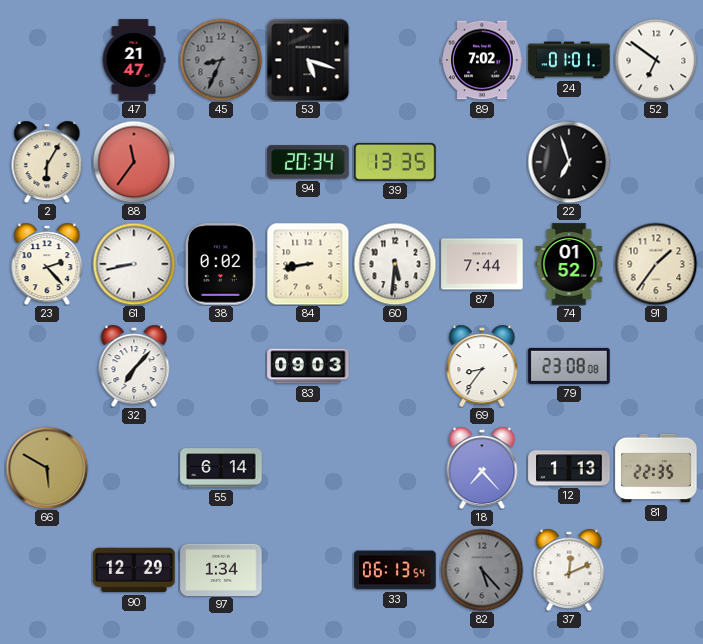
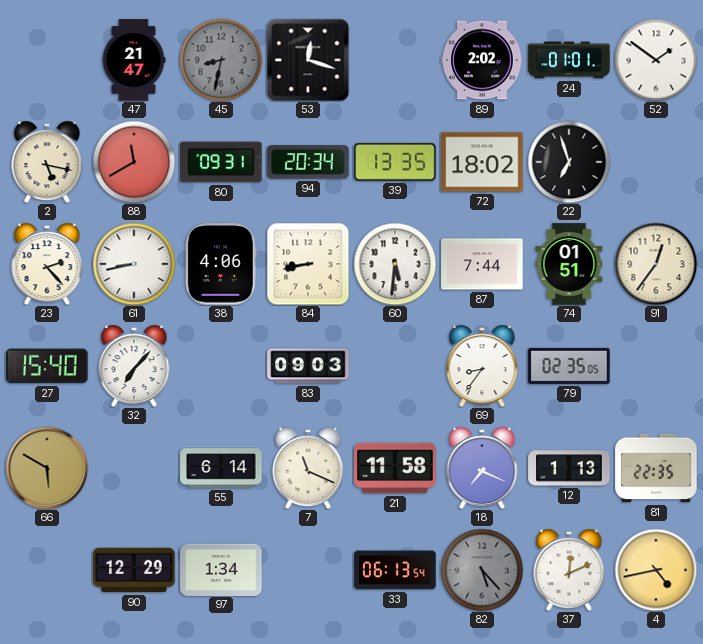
45: 8:34 -> 8:32
53: 5:18 -> 12:18
89: 7:02 -> 2:02
52: 6:51 -> 1:51
2: 6:05 -> 5:17
88: 11:36 -> 11:40
80: none -> 09:31
72: none -> 18:02
38: 0:02 -> 4:06
74: 01:52 -> 01:51
91: 1:36 -> 12:36
27: none -> 15:40
79: 23:08 -> 02:35
7: none -> 11:19
21: none -> 11:58
18: 7:23 -> 7:19
4: none -> 4:43
